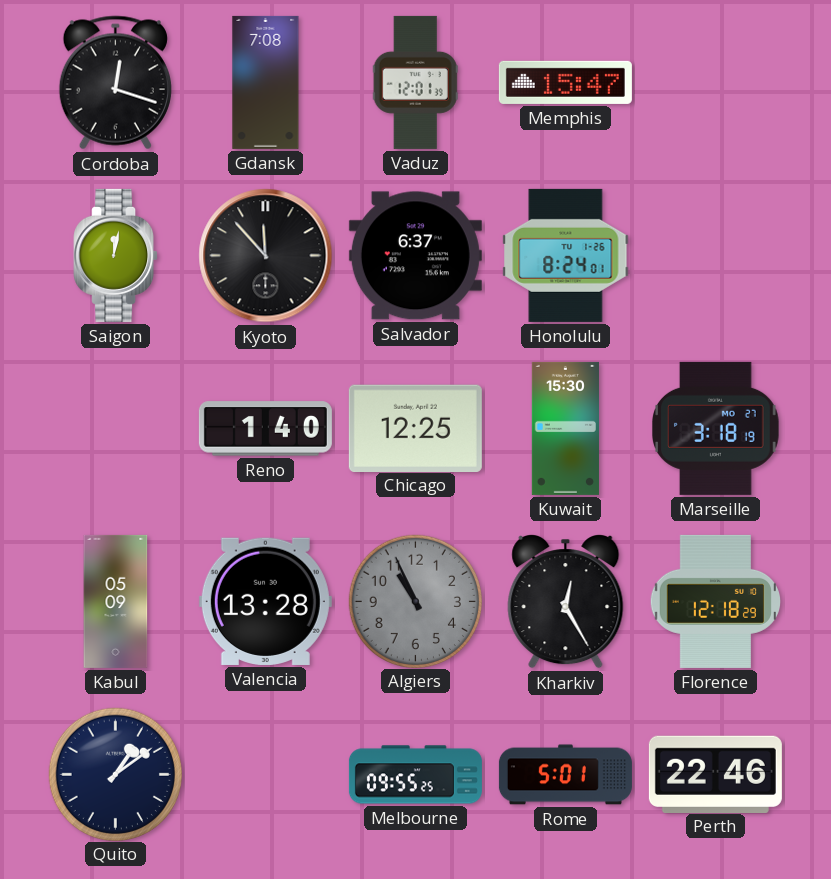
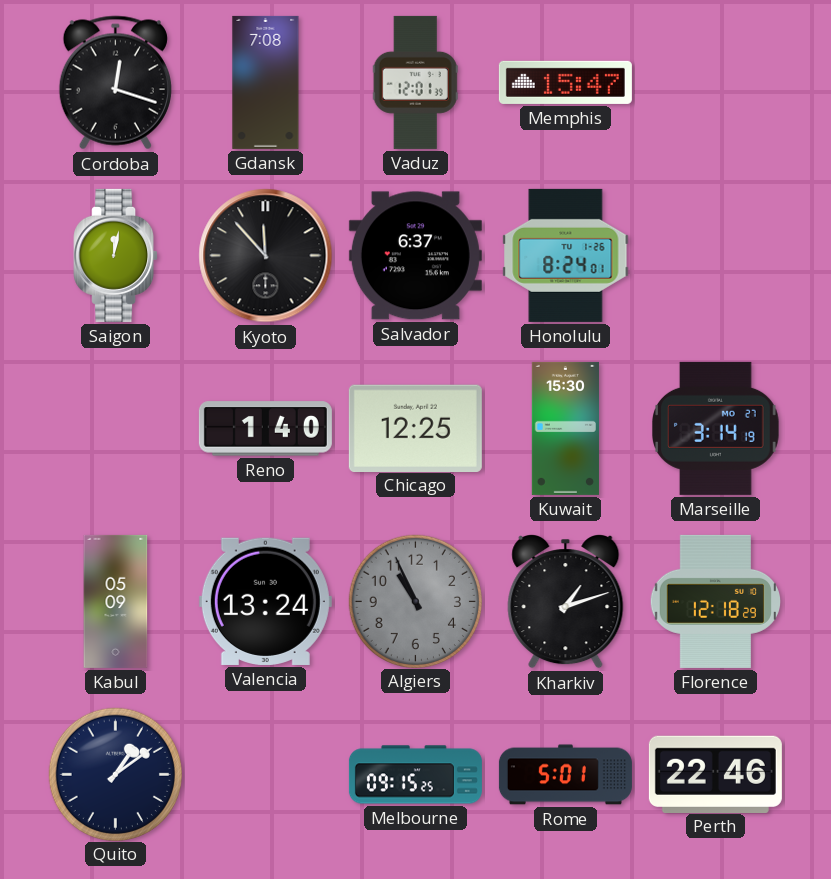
Marseille: 3:18 -> 3:14
Valencia: 13:28 -> 13:24
Kharkiv: 12:25 -> 1:12
Melbourne: 09:55 -> 09:15
